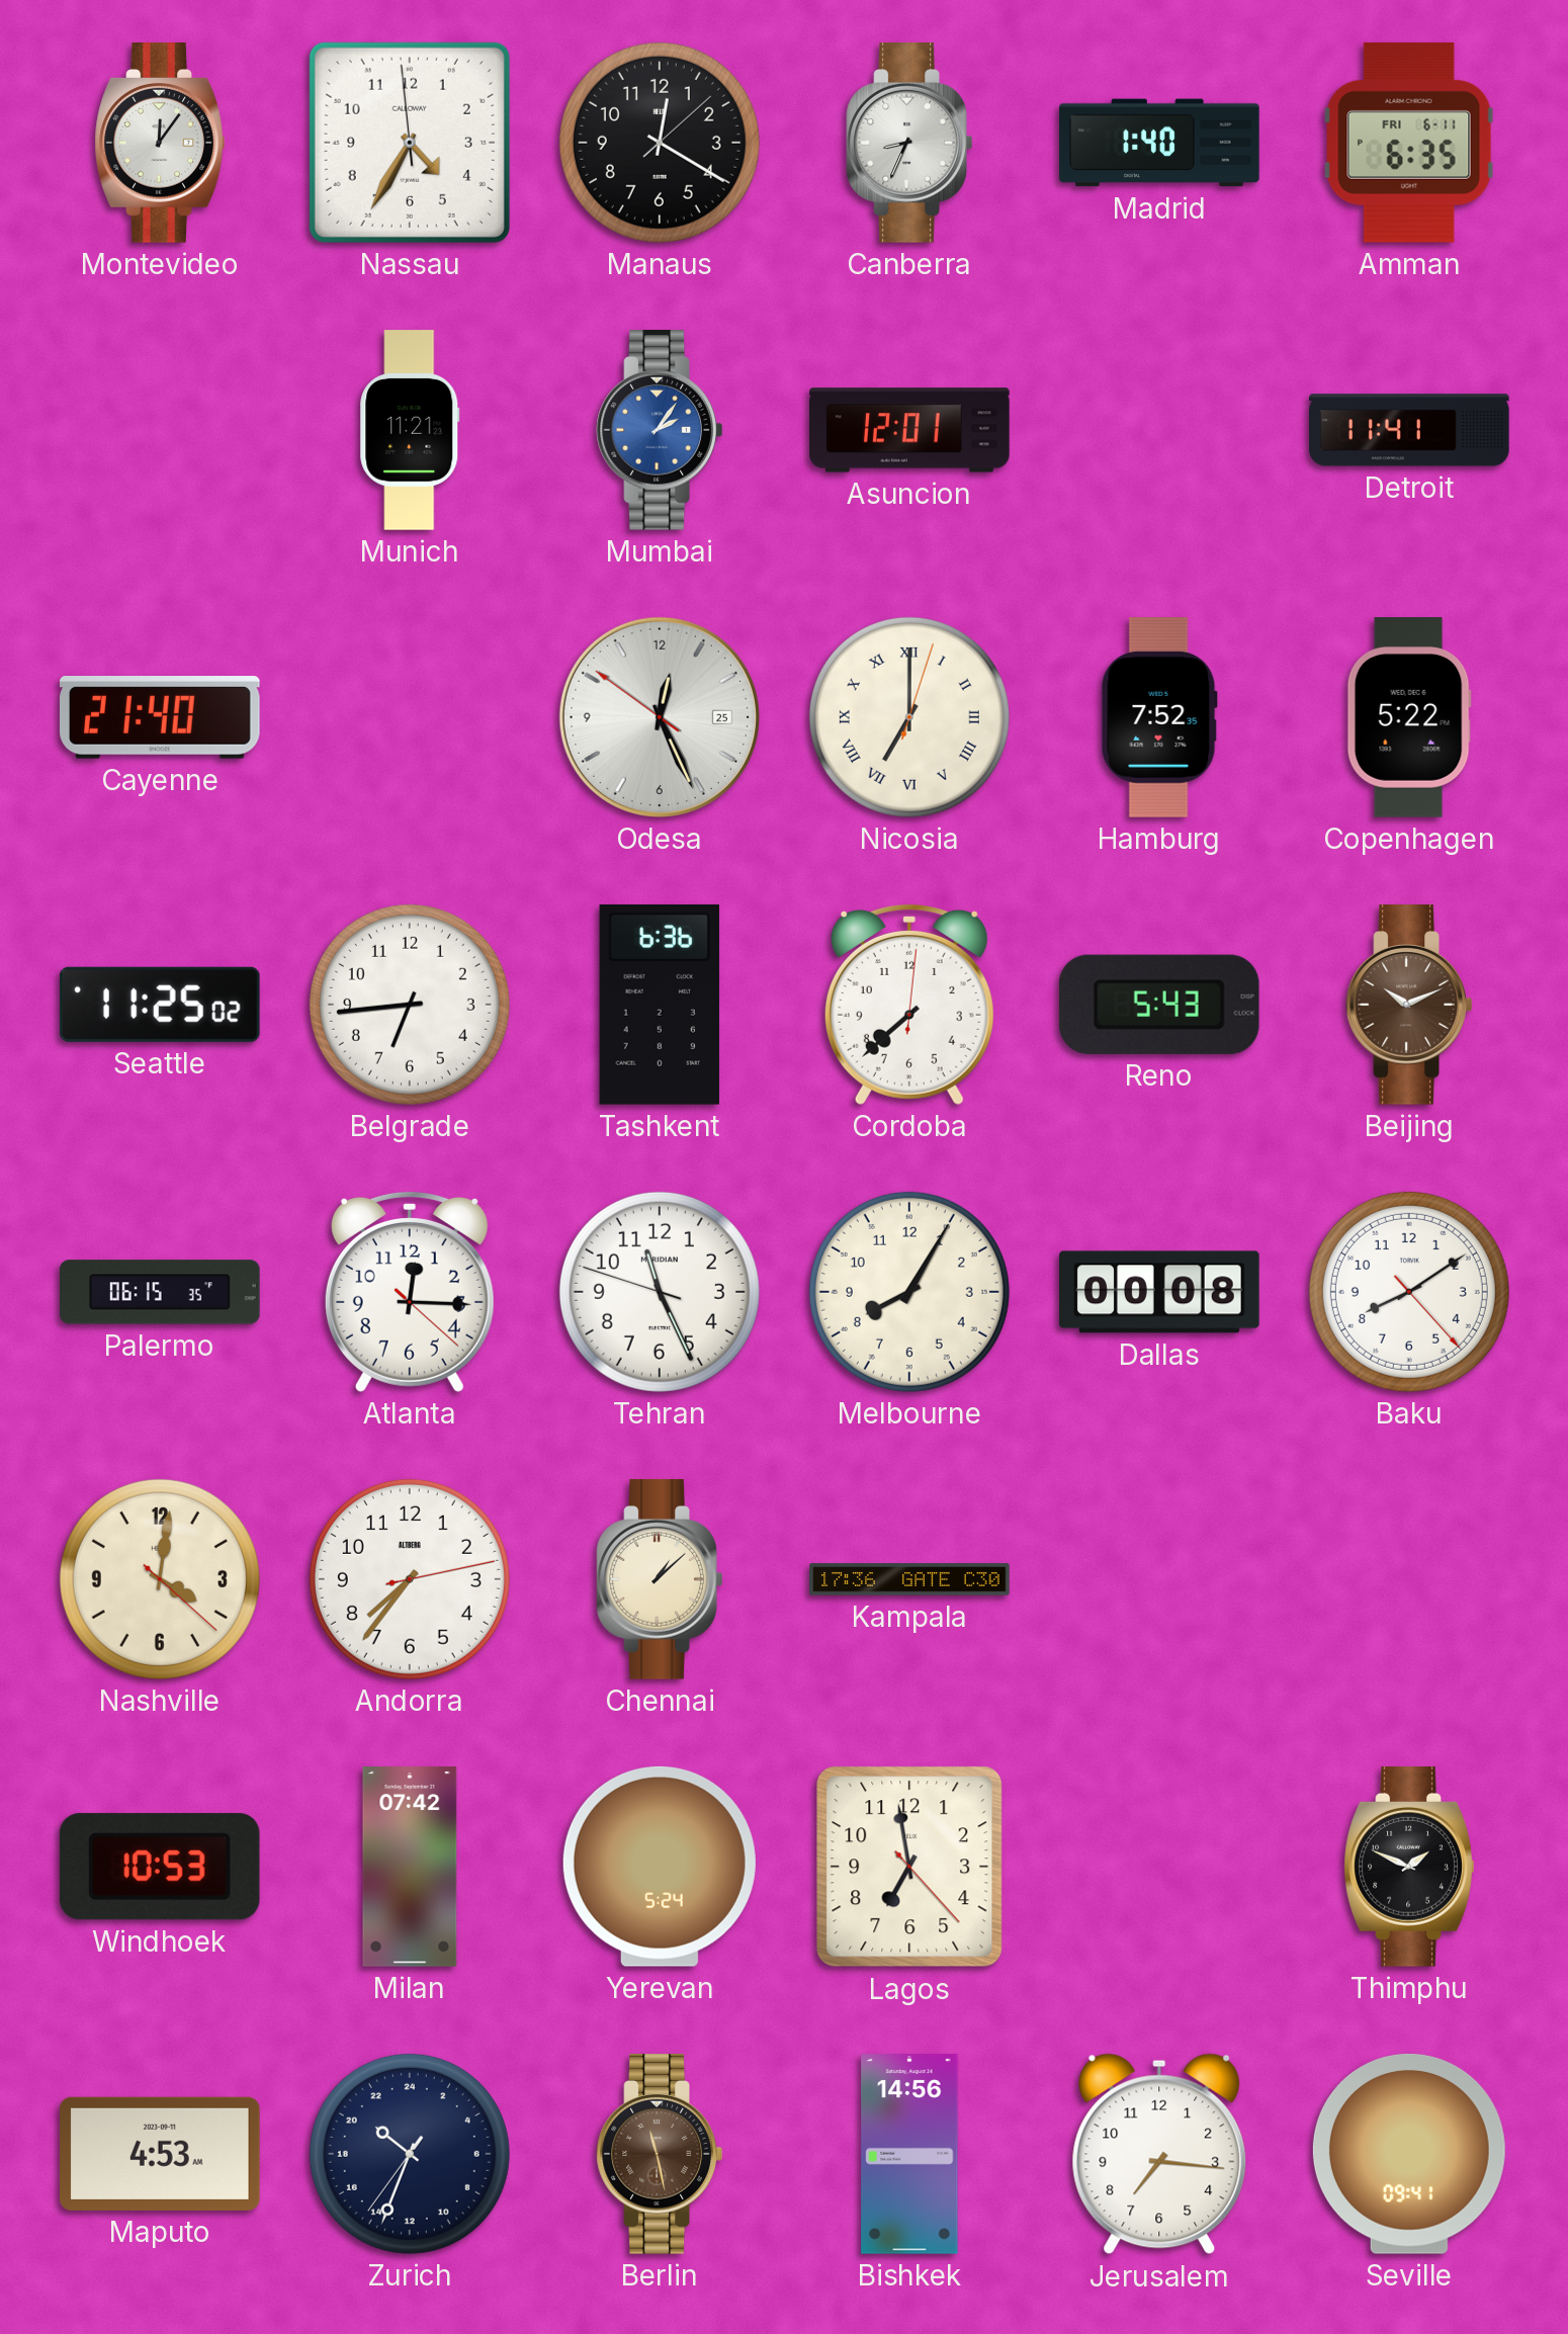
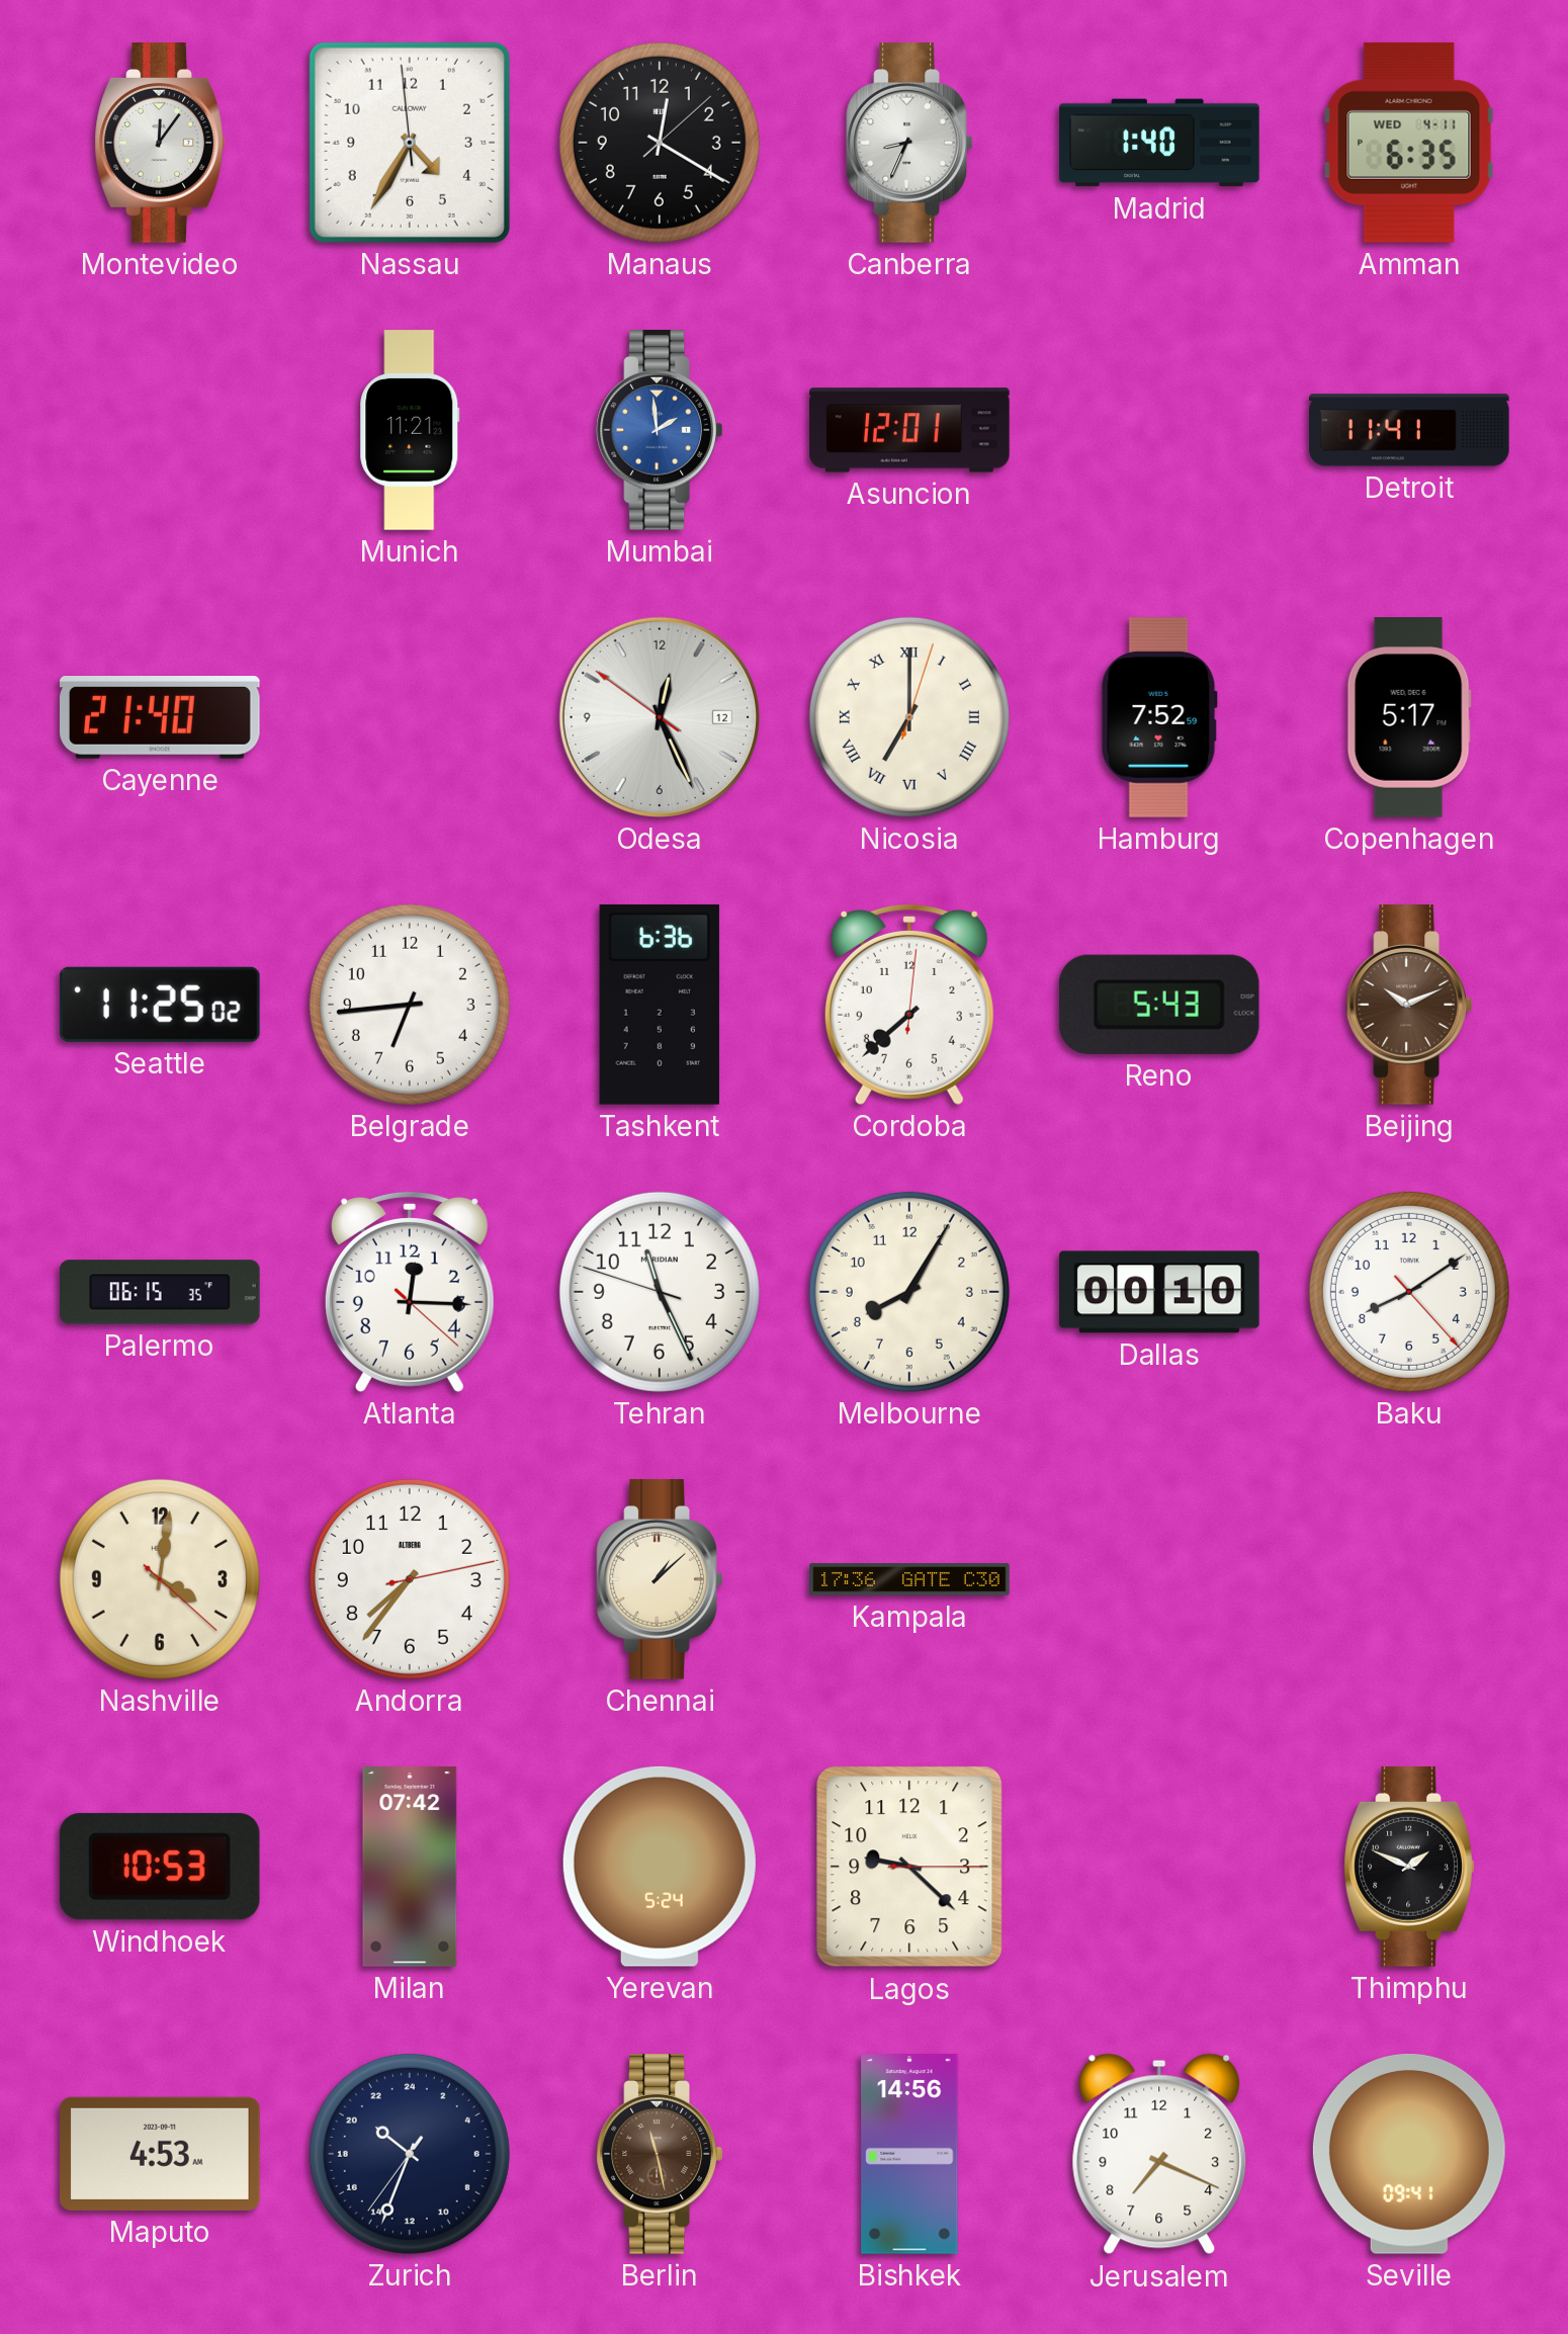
Amman date: FRI 6-11 -> WED 4-11
Mumbai: 2:06 -> 1:59
Odesa date: 25 -> 12
Hamburg: 7:52:35 -> 7:52:59
Copenhagen: 5:22 -> 5:17
Dallas: 00:08 -> 00:10
Lagos: 6:58 -> 9:22
Jerusalem: 7:16 -> 7:19
